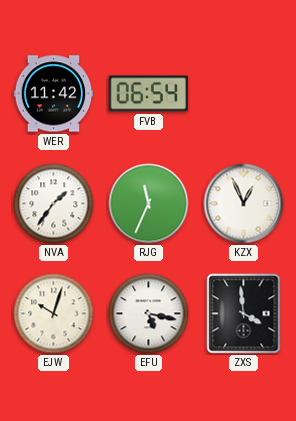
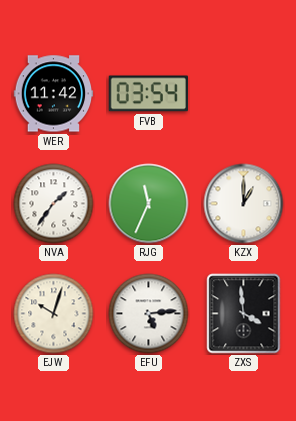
FVB: 06:54 -> 03:54
KZX: 12:56 -> 1:00
EFU: 5:17 -> 5:14
